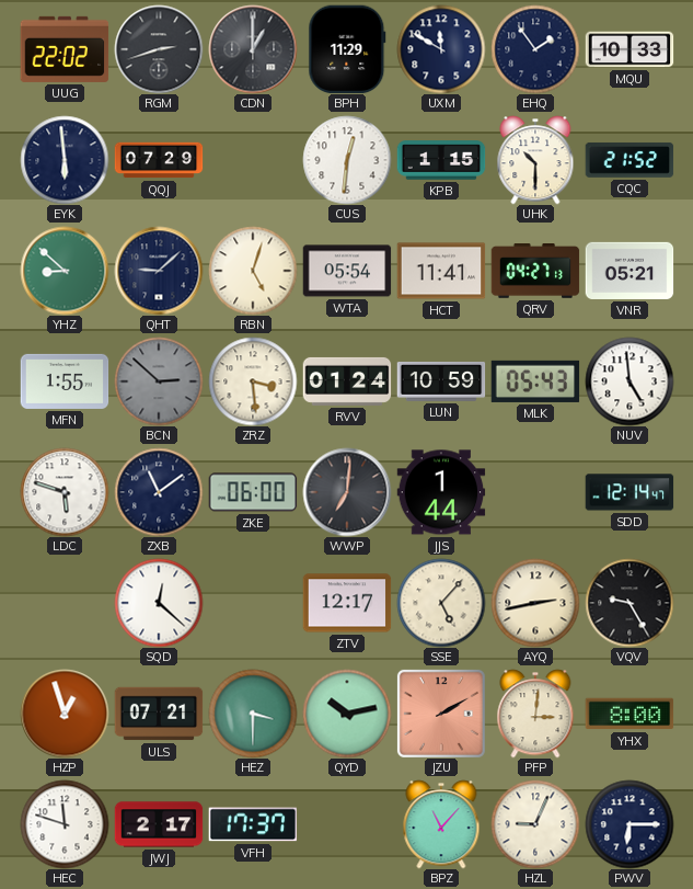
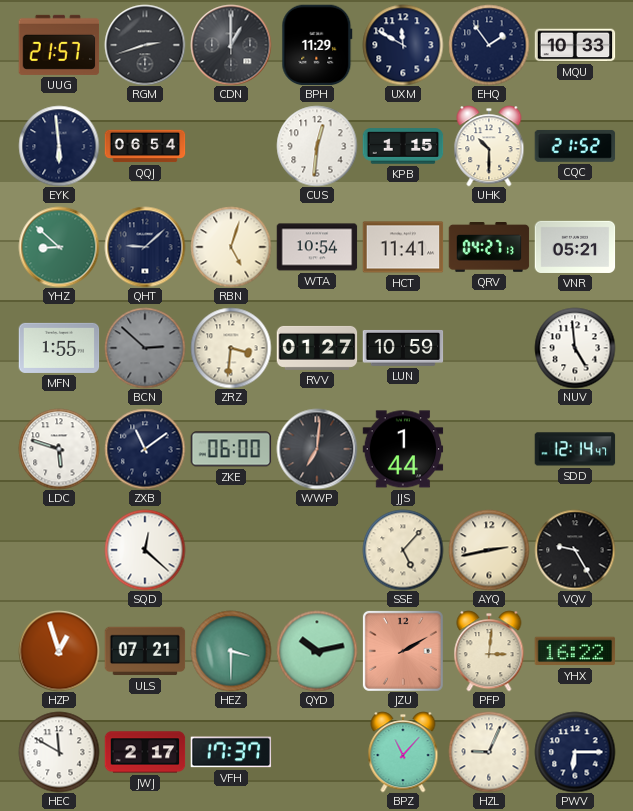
UUG: 22:02 -> 21:57
QQJ: 07:29 -> 06:54
WTA: 05:54 -> 10:54
ZRZ: 3:29 -> 3:31
RVV: 01:24 -> 01:27
MLK: 05:43 -> none
ZTV: 12:17 -> none
YHX: 8:00 -> 16:22
HEC: 11:48 -> 11:50
